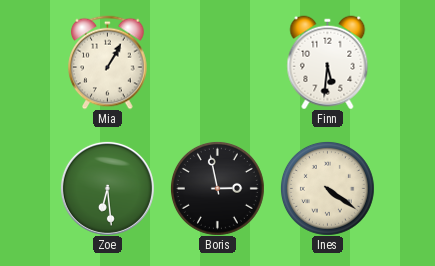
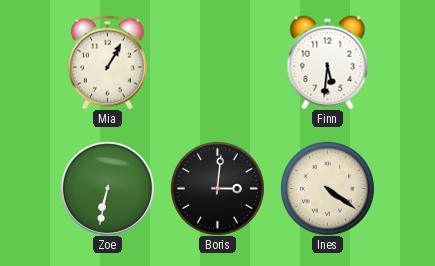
Zoe: 6:29 -> 6:32
Boris: 2:58 -> 3:01
